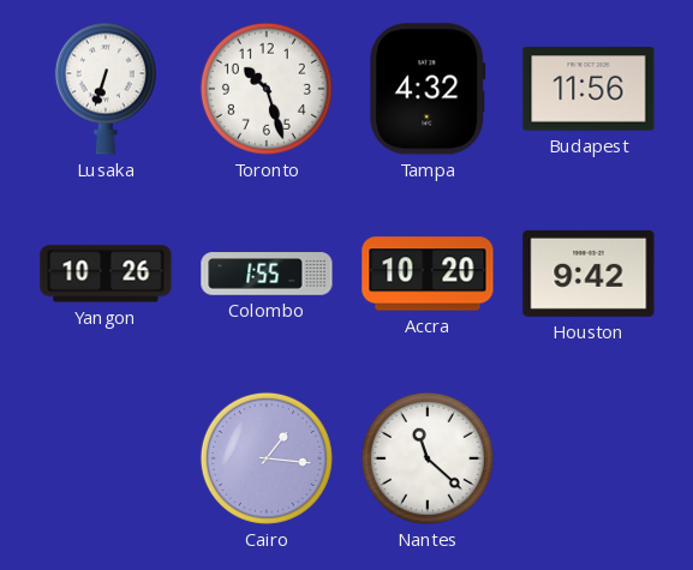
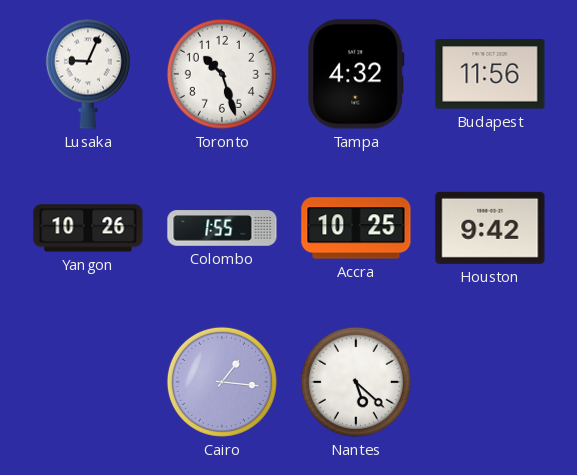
Lusaka: 6:33 -> 9:04
Accra: 10:20 -> 10:25
Nantes: 11:22 -> 5:22
